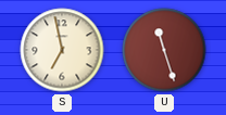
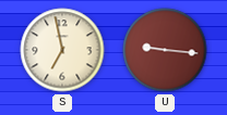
U: 11:27 -> 9:16
